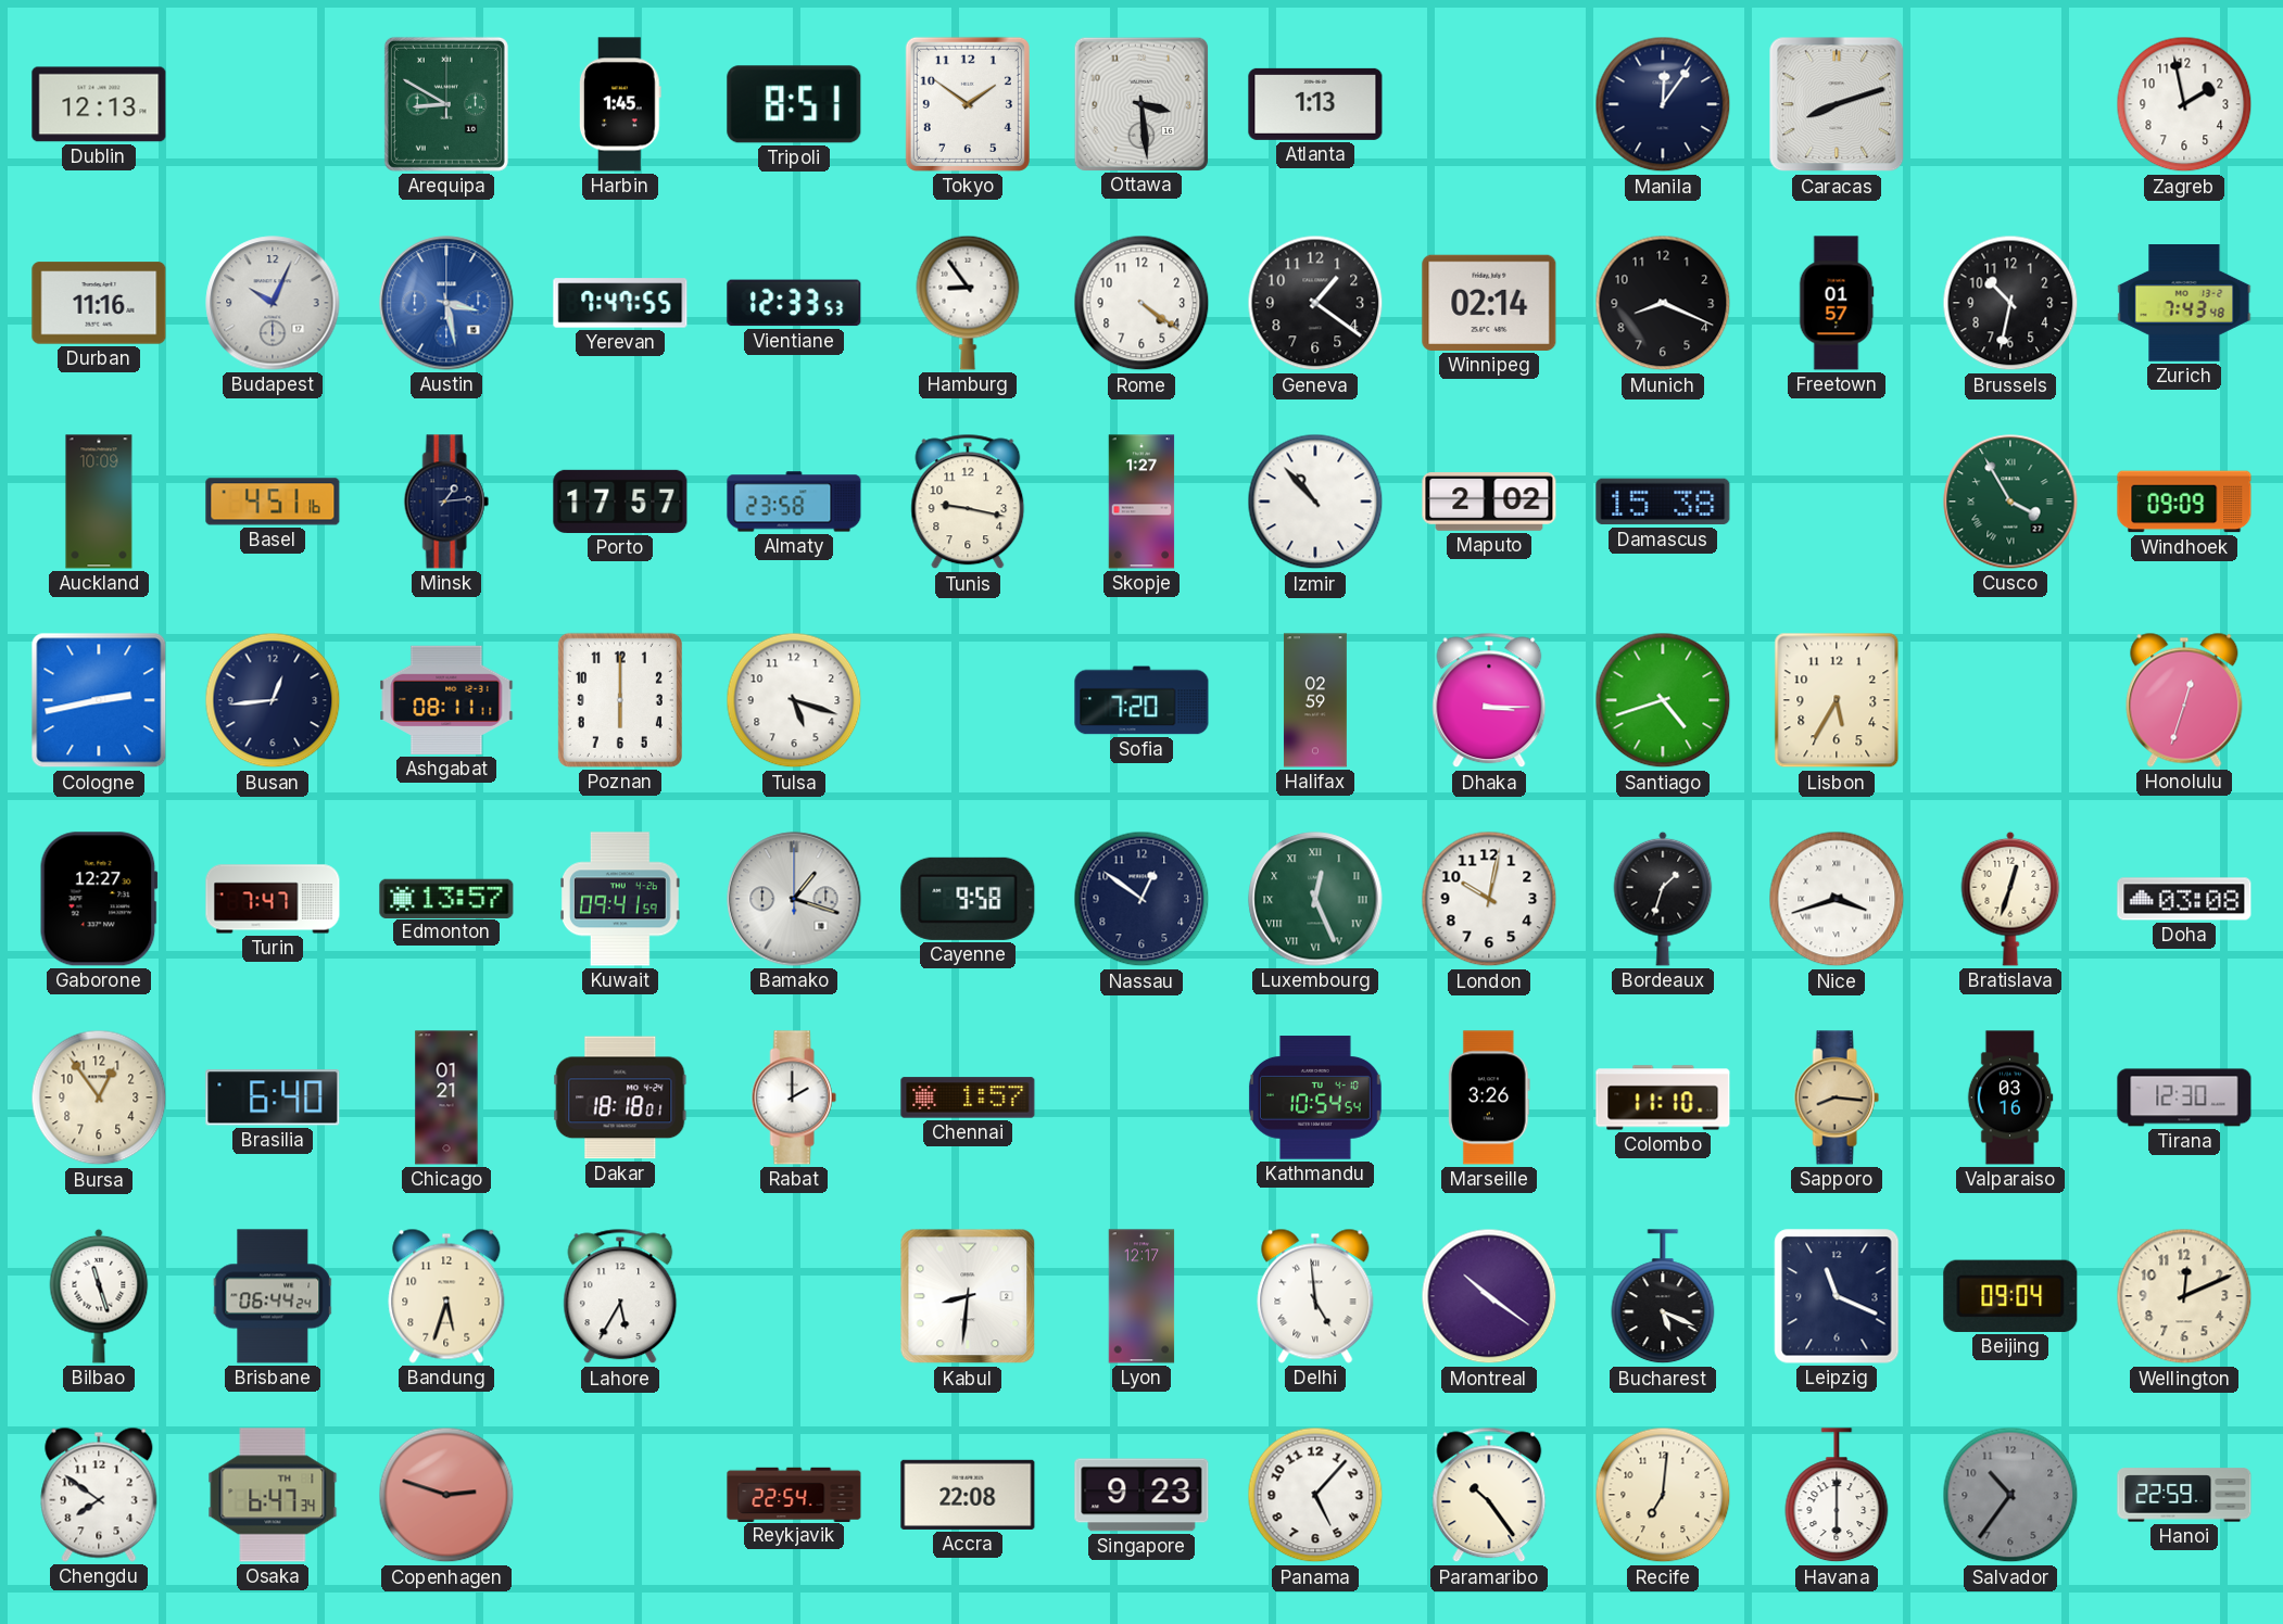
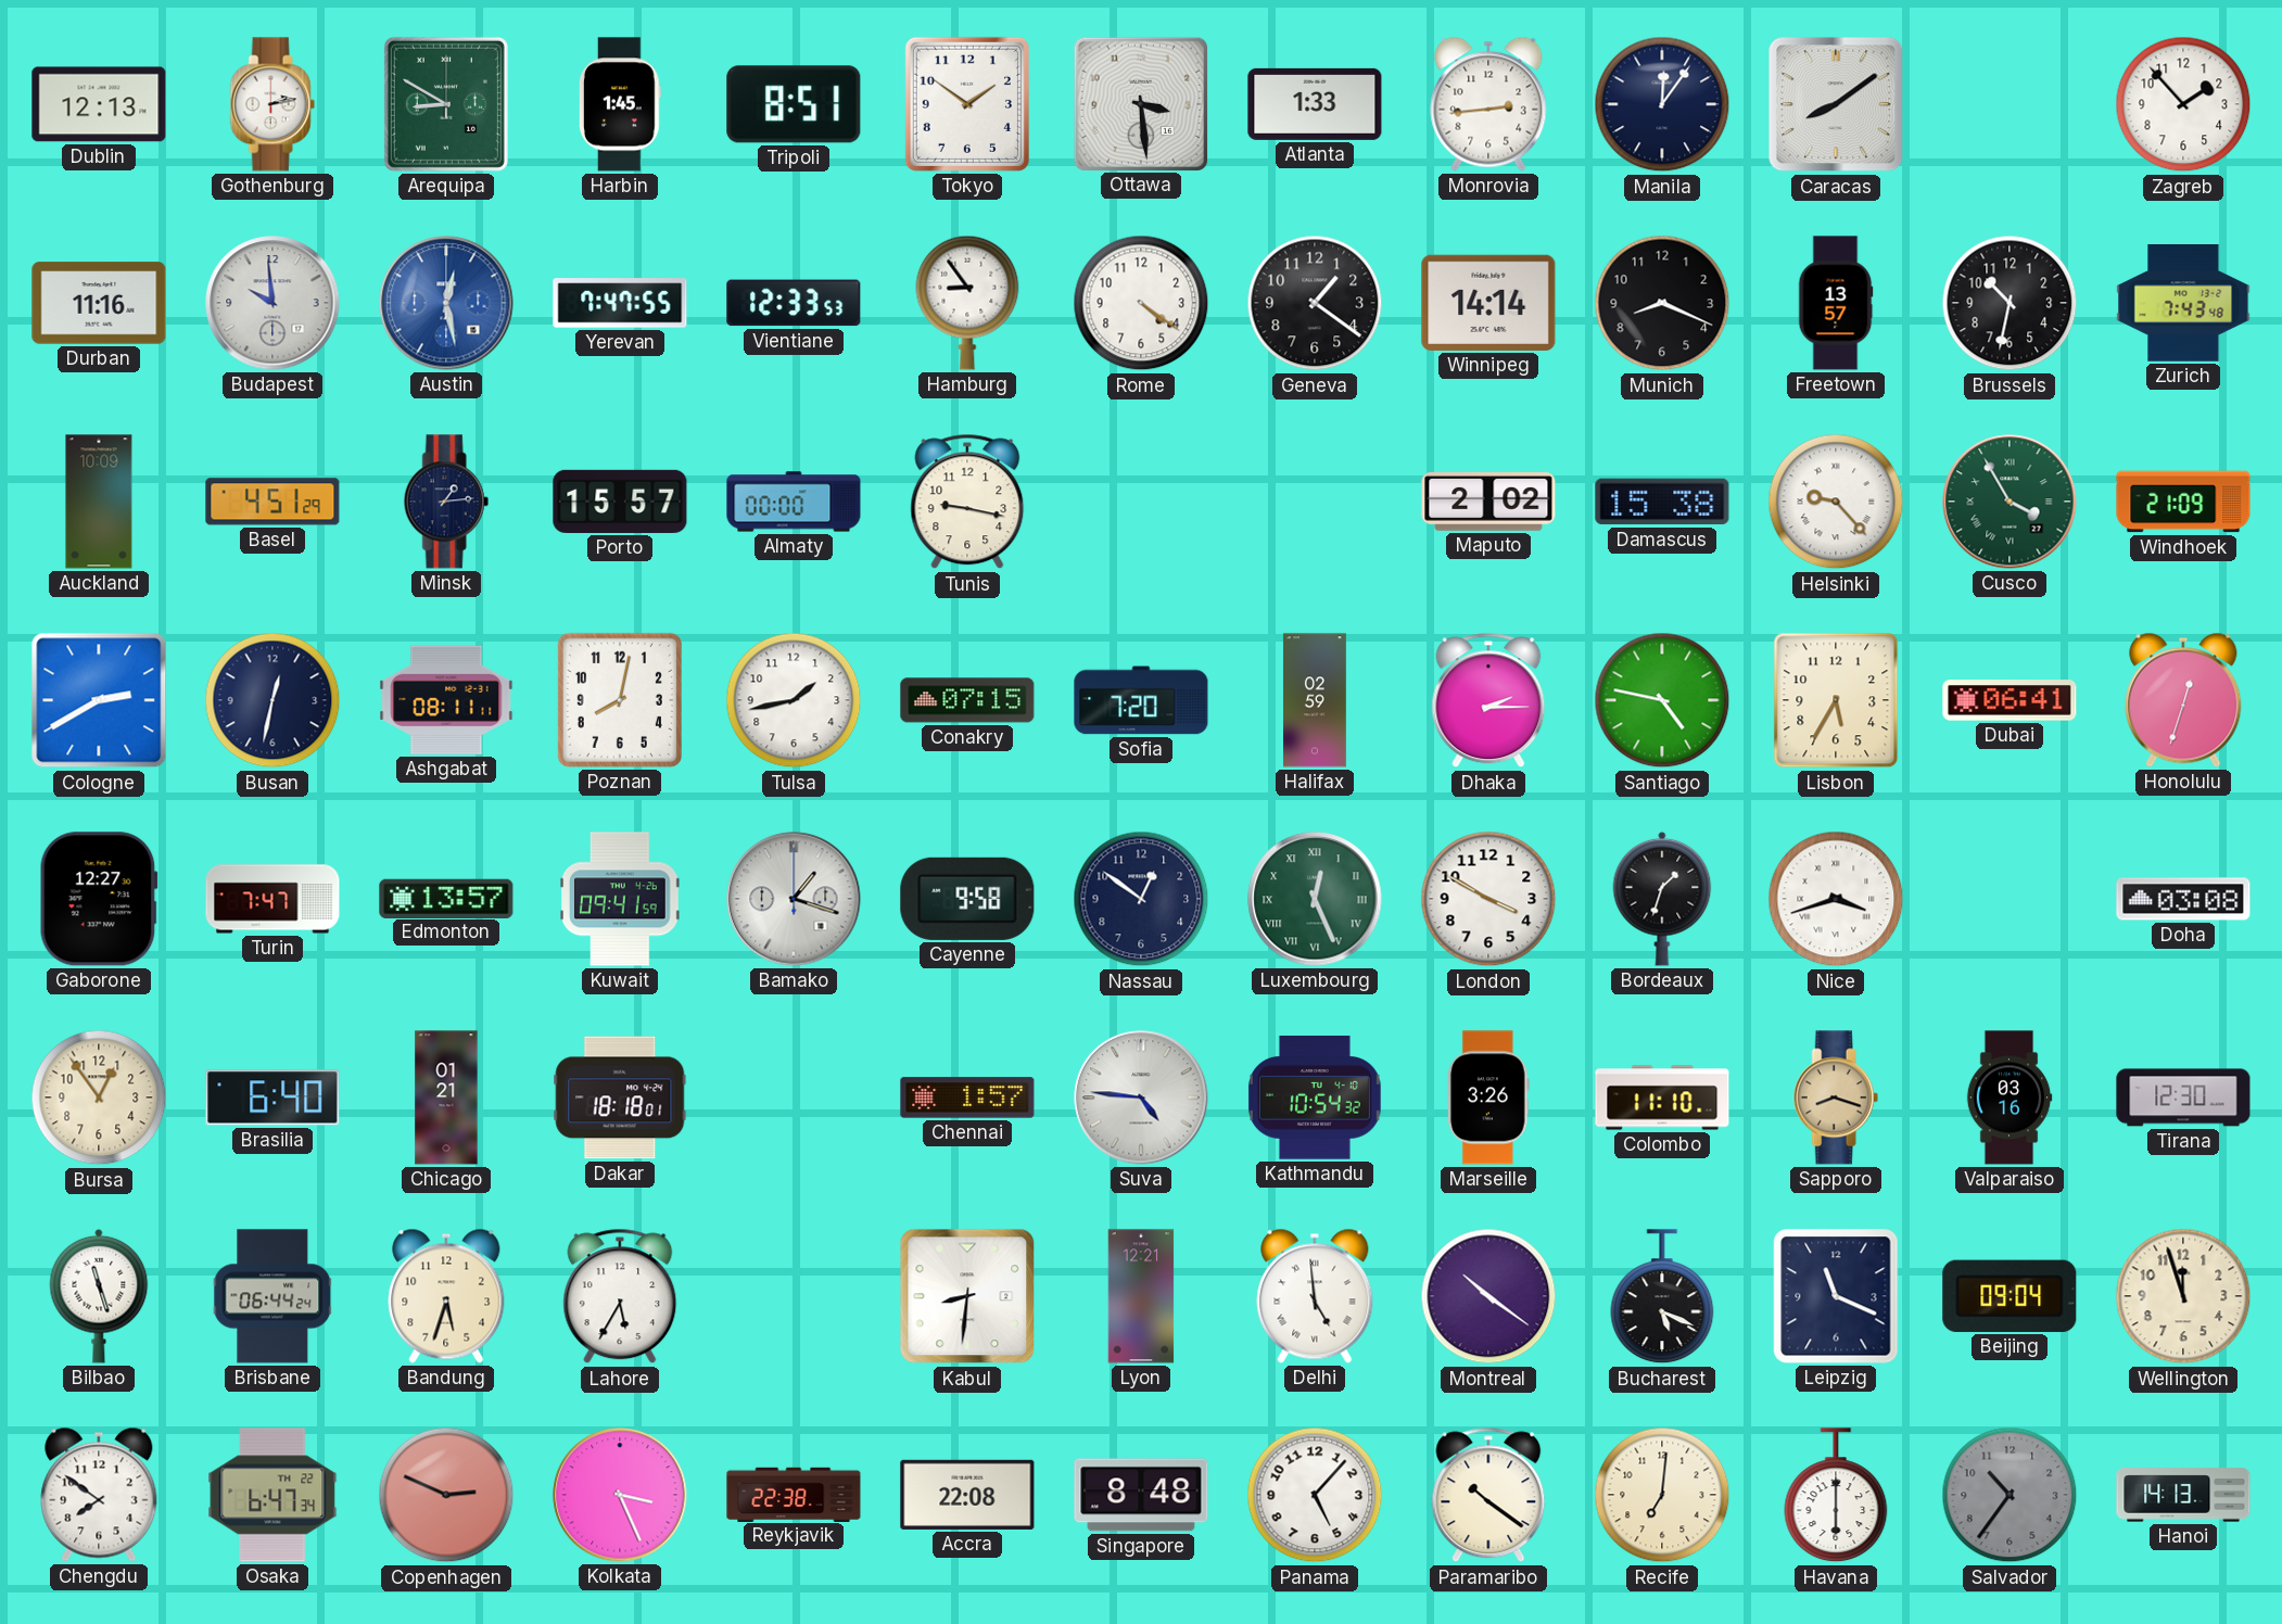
Gothenburg: none -> 2:13
Atlanta: 1:13 -> 1:33
Monrovia: none -> 2:44
Caracas: 8:12 -> 8:09
Zagreb: 1:58 -> 1:53
Budapest: 10:04 -> 9:59
Austin: 3:28 -> 12:28
Winnipeg: 02:14 -> 14:14
Freetown: 01:57 -> 13:57
Basel: 4:51:16 -> 4:51:29
Porto: 17:57 -> 15:57
Almaty: 23:58 -> 00:00
Skopje: 1:27 -> none
Izmir: 10:53 -> none
Helsinki: none -> 9:23
Windhoek: 09:09 -> 21:09
Cologne: 2:43 -> 2:40
Busan: 12:44 -> 12:32
Poznan: 6:00 -> 8:02
Tulsa: 5:18 -> 1:43
Conakry: none -> 07:15
Dhaka: 3:15 -> 2:15
Santiago: 4:42 -> 4:47
Dubai: none -> 06:41
London: 10:02 -> 3:50
Bratislava: 12:33 -> none
Rabat: 2:00 -> none
Suva: none -> 4:46
Kathmandu: 10:54:54 -> 10:54:32
Sapporo: 8:16 -> 8:18
Lyon: 12:17 -> 12:21
Wellington: 12:11 -> 11:57
Osaka date: TH 1 -> TH 22
Copenhagen: 2:48 -> 2:49
Kolkata: none -> 3:26
Reykjavik: 22:54 -> 22:38
Singapore: 9:23 -> 8:48
Paramaribo: 10:24 -> 10:21
Hanoi: 22:59 -> 14:13
